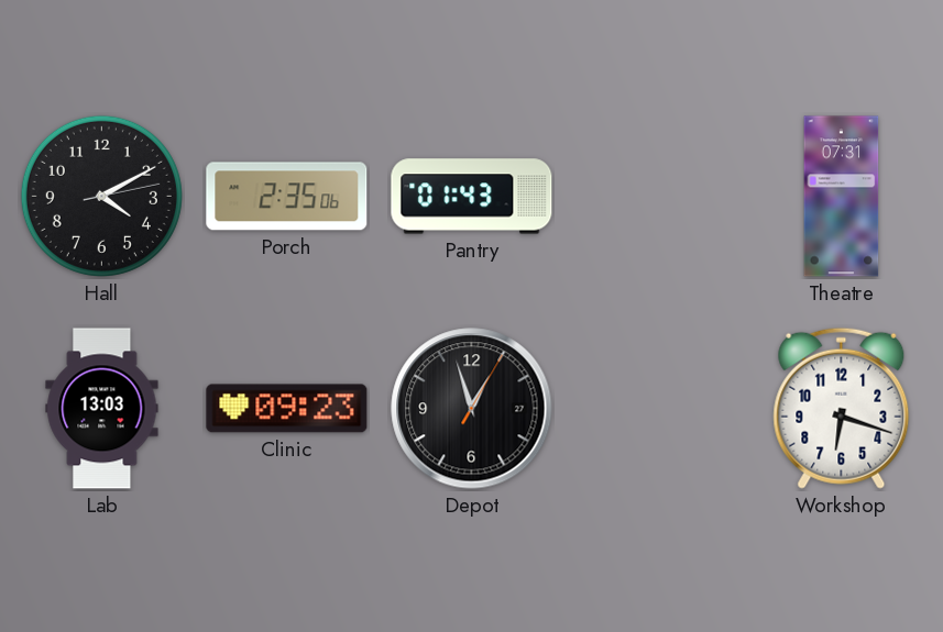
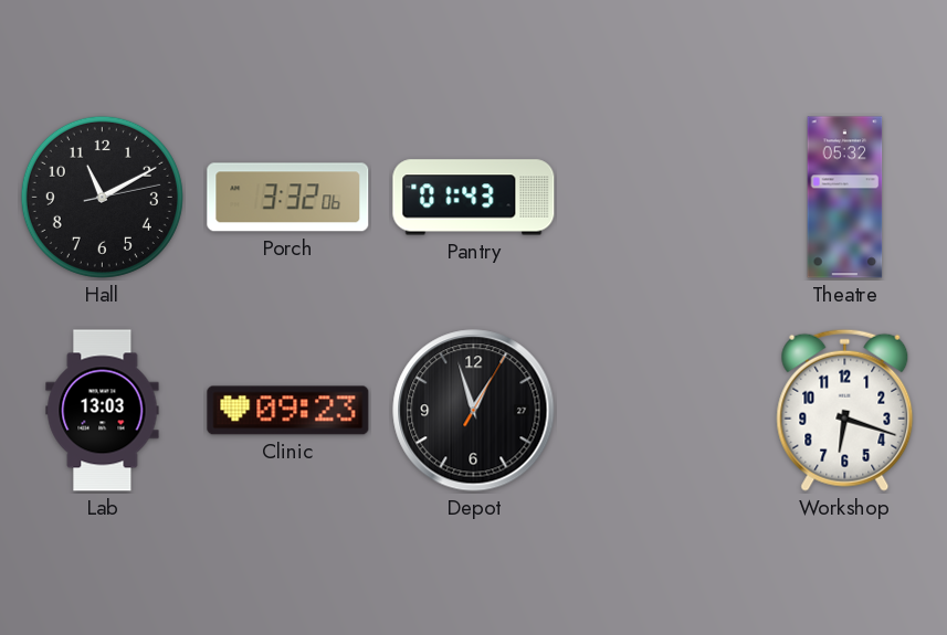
Hall: 4:10 -> 11:10
Porch: 2:35 -> 3:32
Theatre: 07:31 -> 05:32
